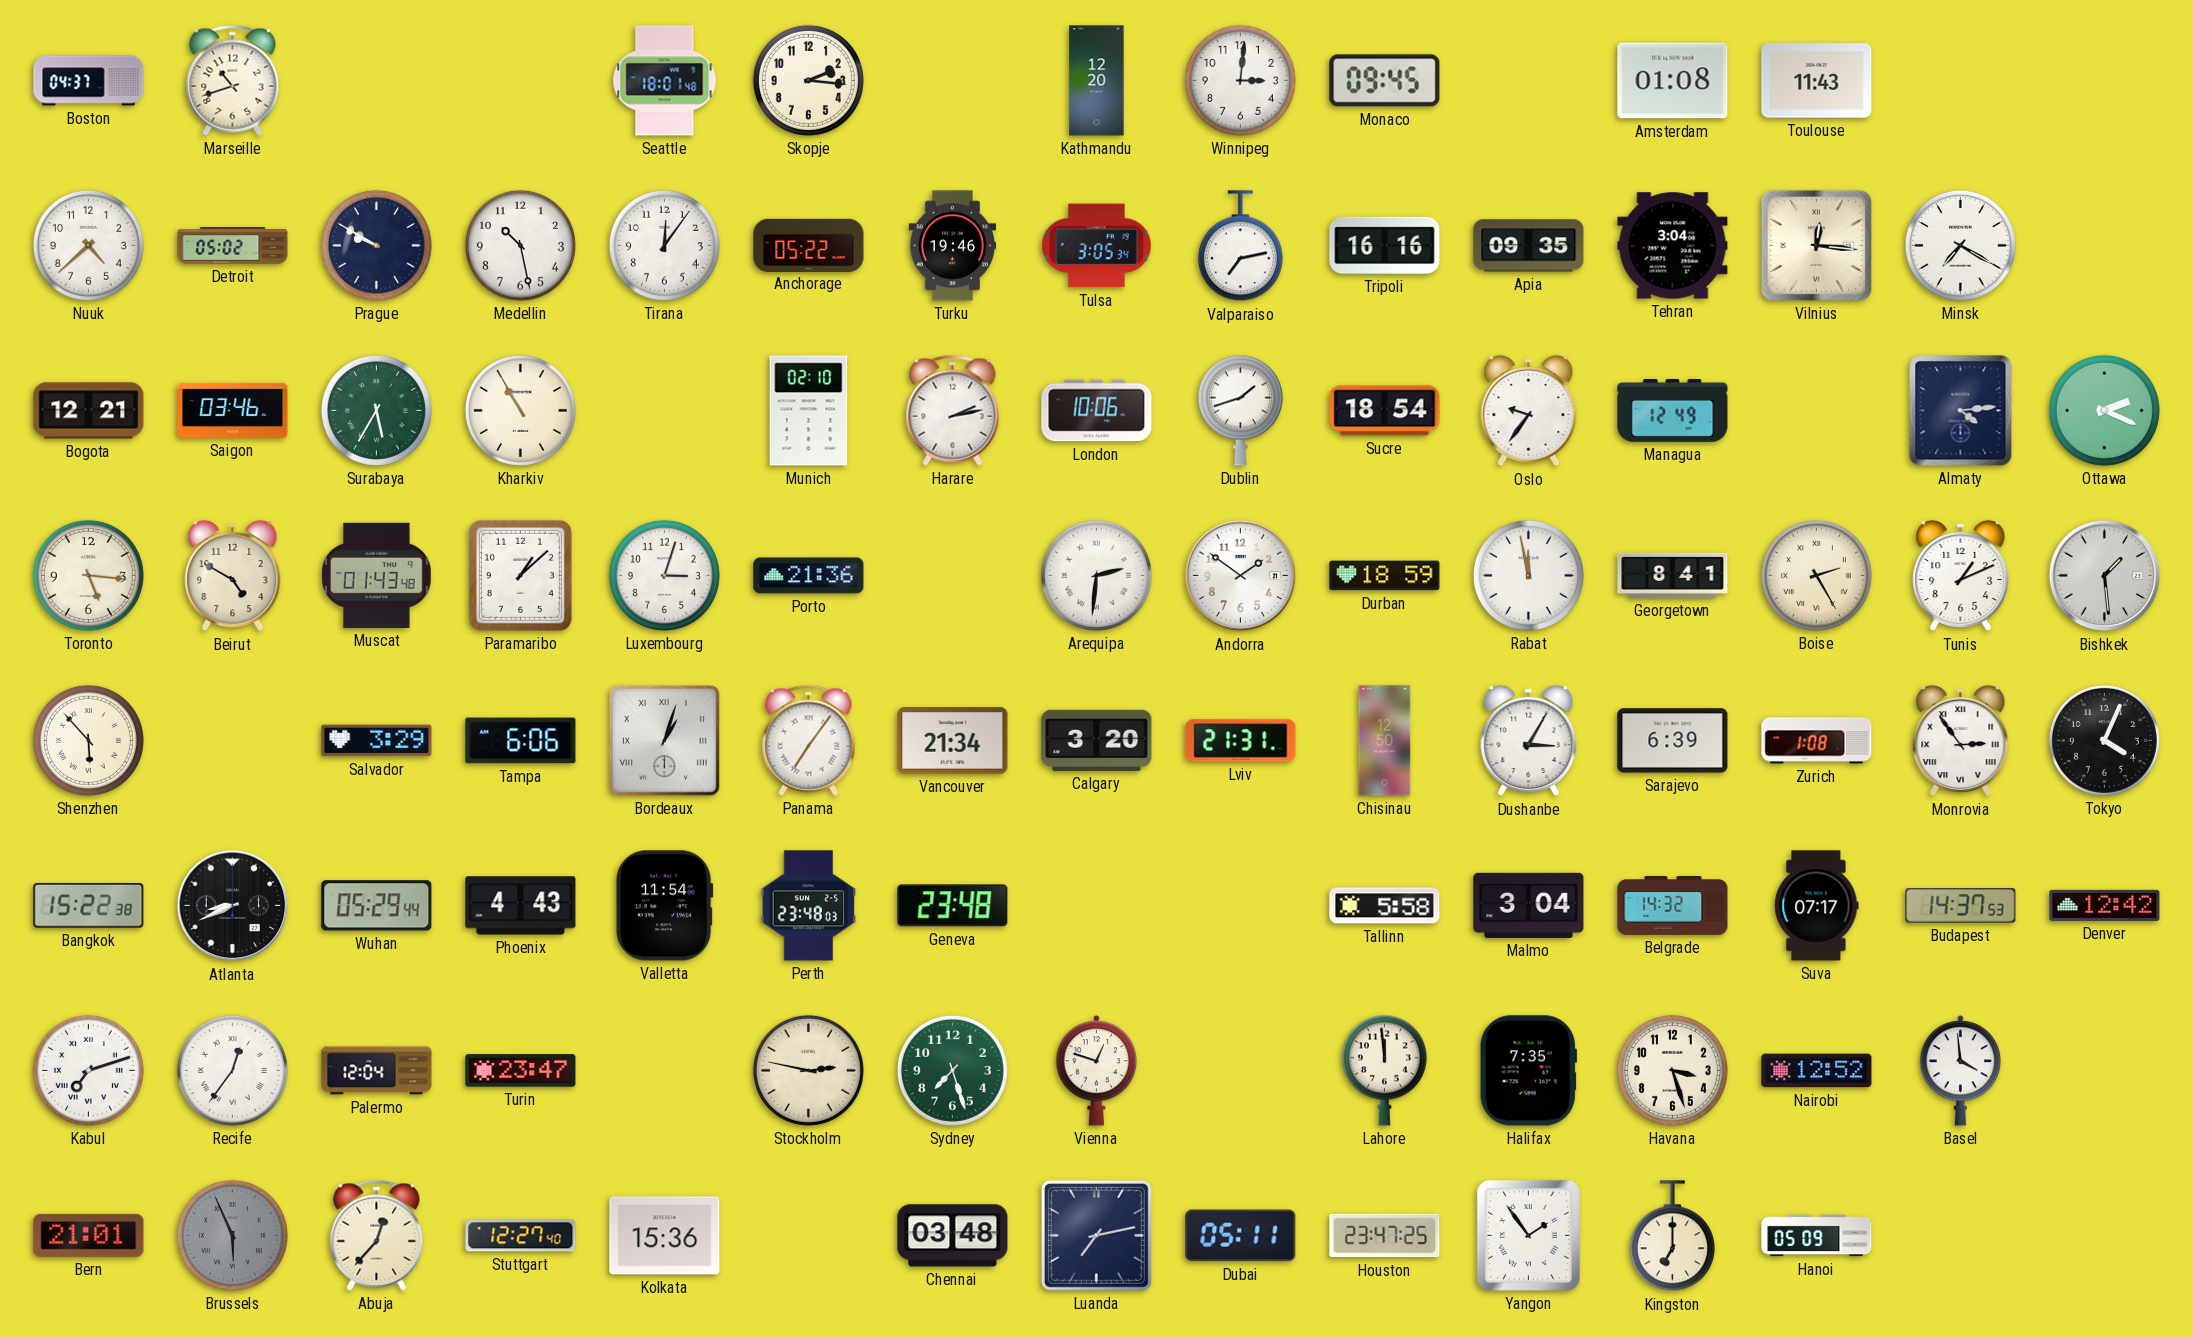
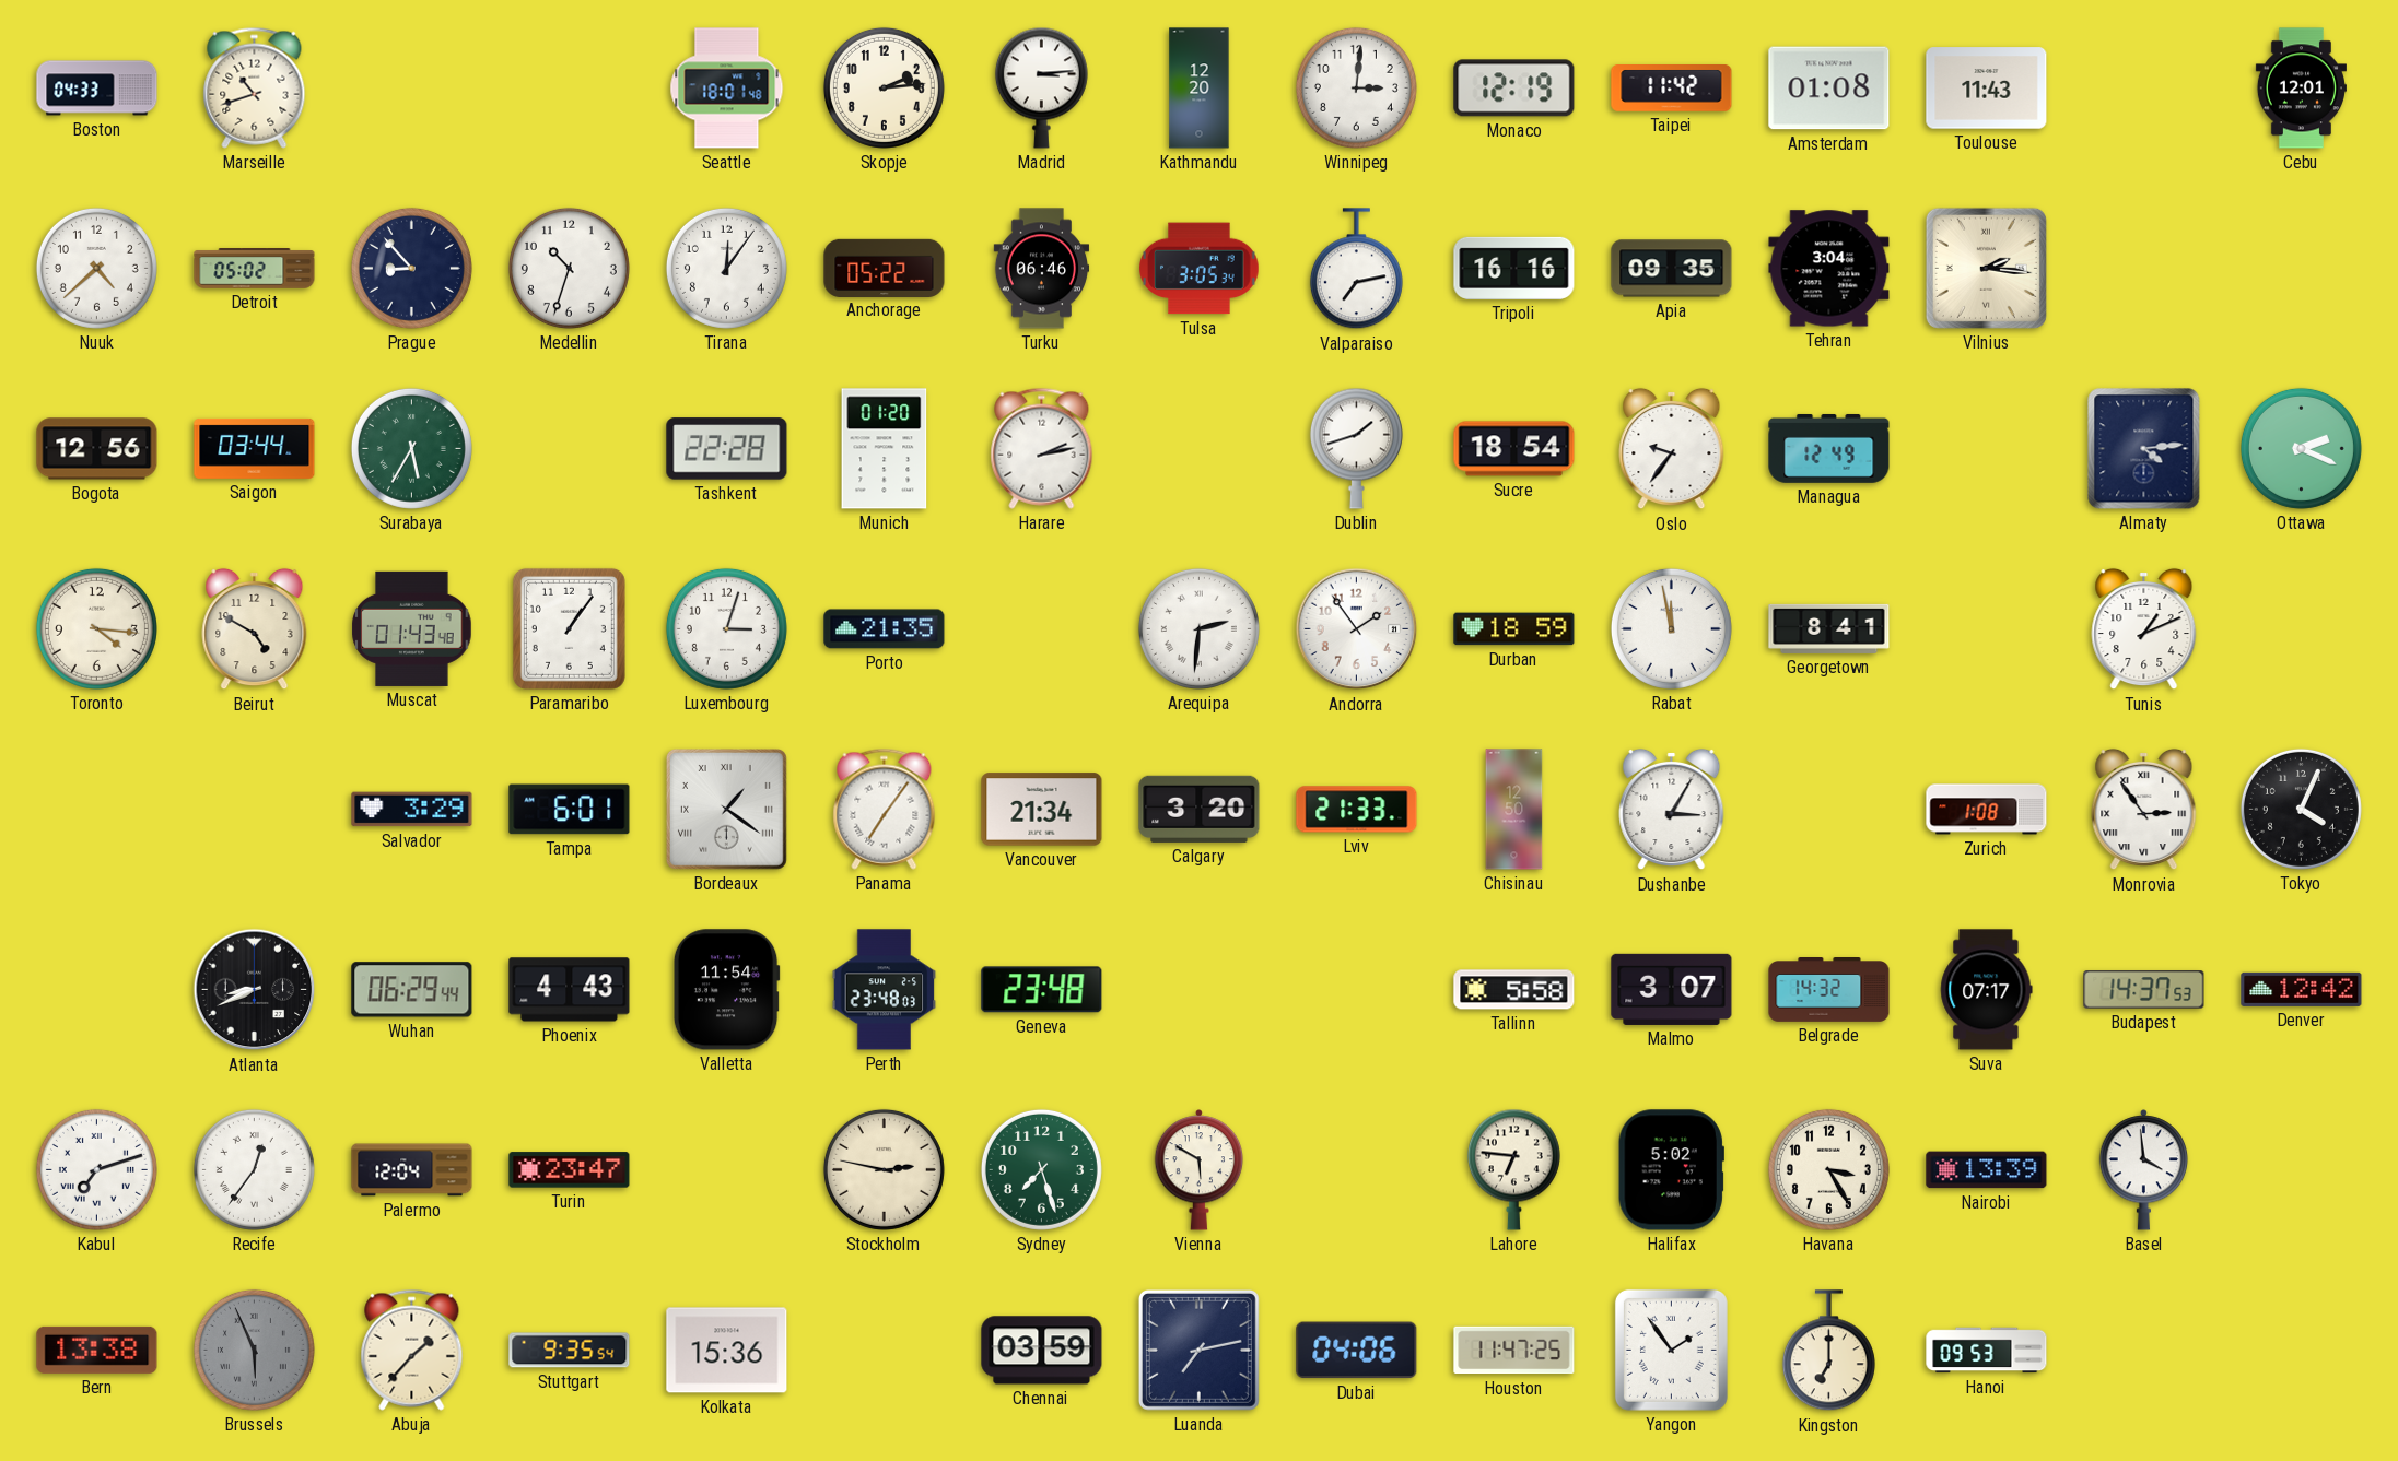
Boston: 04:37 -> 04:33
Skopje: 2:16 -> 2:14
Madrid: none -> 3:14
Monaco: 09:45 -> 12:19
Taipei: none -> 11:42
Cebu: none -> 12:01
Prague: 9:50 -> 8:53
Medellin: 10:28 -> 10:33
Turku: 19:46 -> 06:46
Vilnius: 12:16 -> 2:16
Minsk: 7:20 -> none
Bogota: 12:21 -> 12:56
Saigon: 03:46 -> 03:44
Kharkiv: 10:55 -> none
Tashkent: none -> 22:28
Munich: 02:10 -> 01:20
London: 10:06 -> none
Toronto: 5:16 -> 4:16
Paramaribo: 1:08 -> 1:06
Porto: 21:36 -> 21:35
Andorra: 1:51 -> 1:54
Boise: 2:25 -> none
Bishkek: 1:29 -> none
Shenzhen: 5:53 -> none
Tampa: 6:06 -> 6:01
Bordeaux: 1:03 -> 1:21
Lviv: 21:31 -> 21:33
Sarajevo: 6:39 -> none
Bangkok: 15:22 -> none
Wuhan: 05:29 -> 06:29
Malmo: 3:04 -> 3:07
Vienna: 12:48 -> 5:50
Lahore: 11:59 -> 6:46
Halifax: 7:35 -> 5:02
Havana: 3:27 -> 3:25
Nairobi: 12:52 -> 13:39
Bern: 21:01 -> 13:38
Abuja: 12:37 -> 1:37
Stuttgart: 12:27 -> 9:35
Chennai: 03:48 -> 03:59
Dubai: 05:11 -> 04:06
Houston: 23:47 -> 11:47
Hanoi: 05:09 -> 09:53
